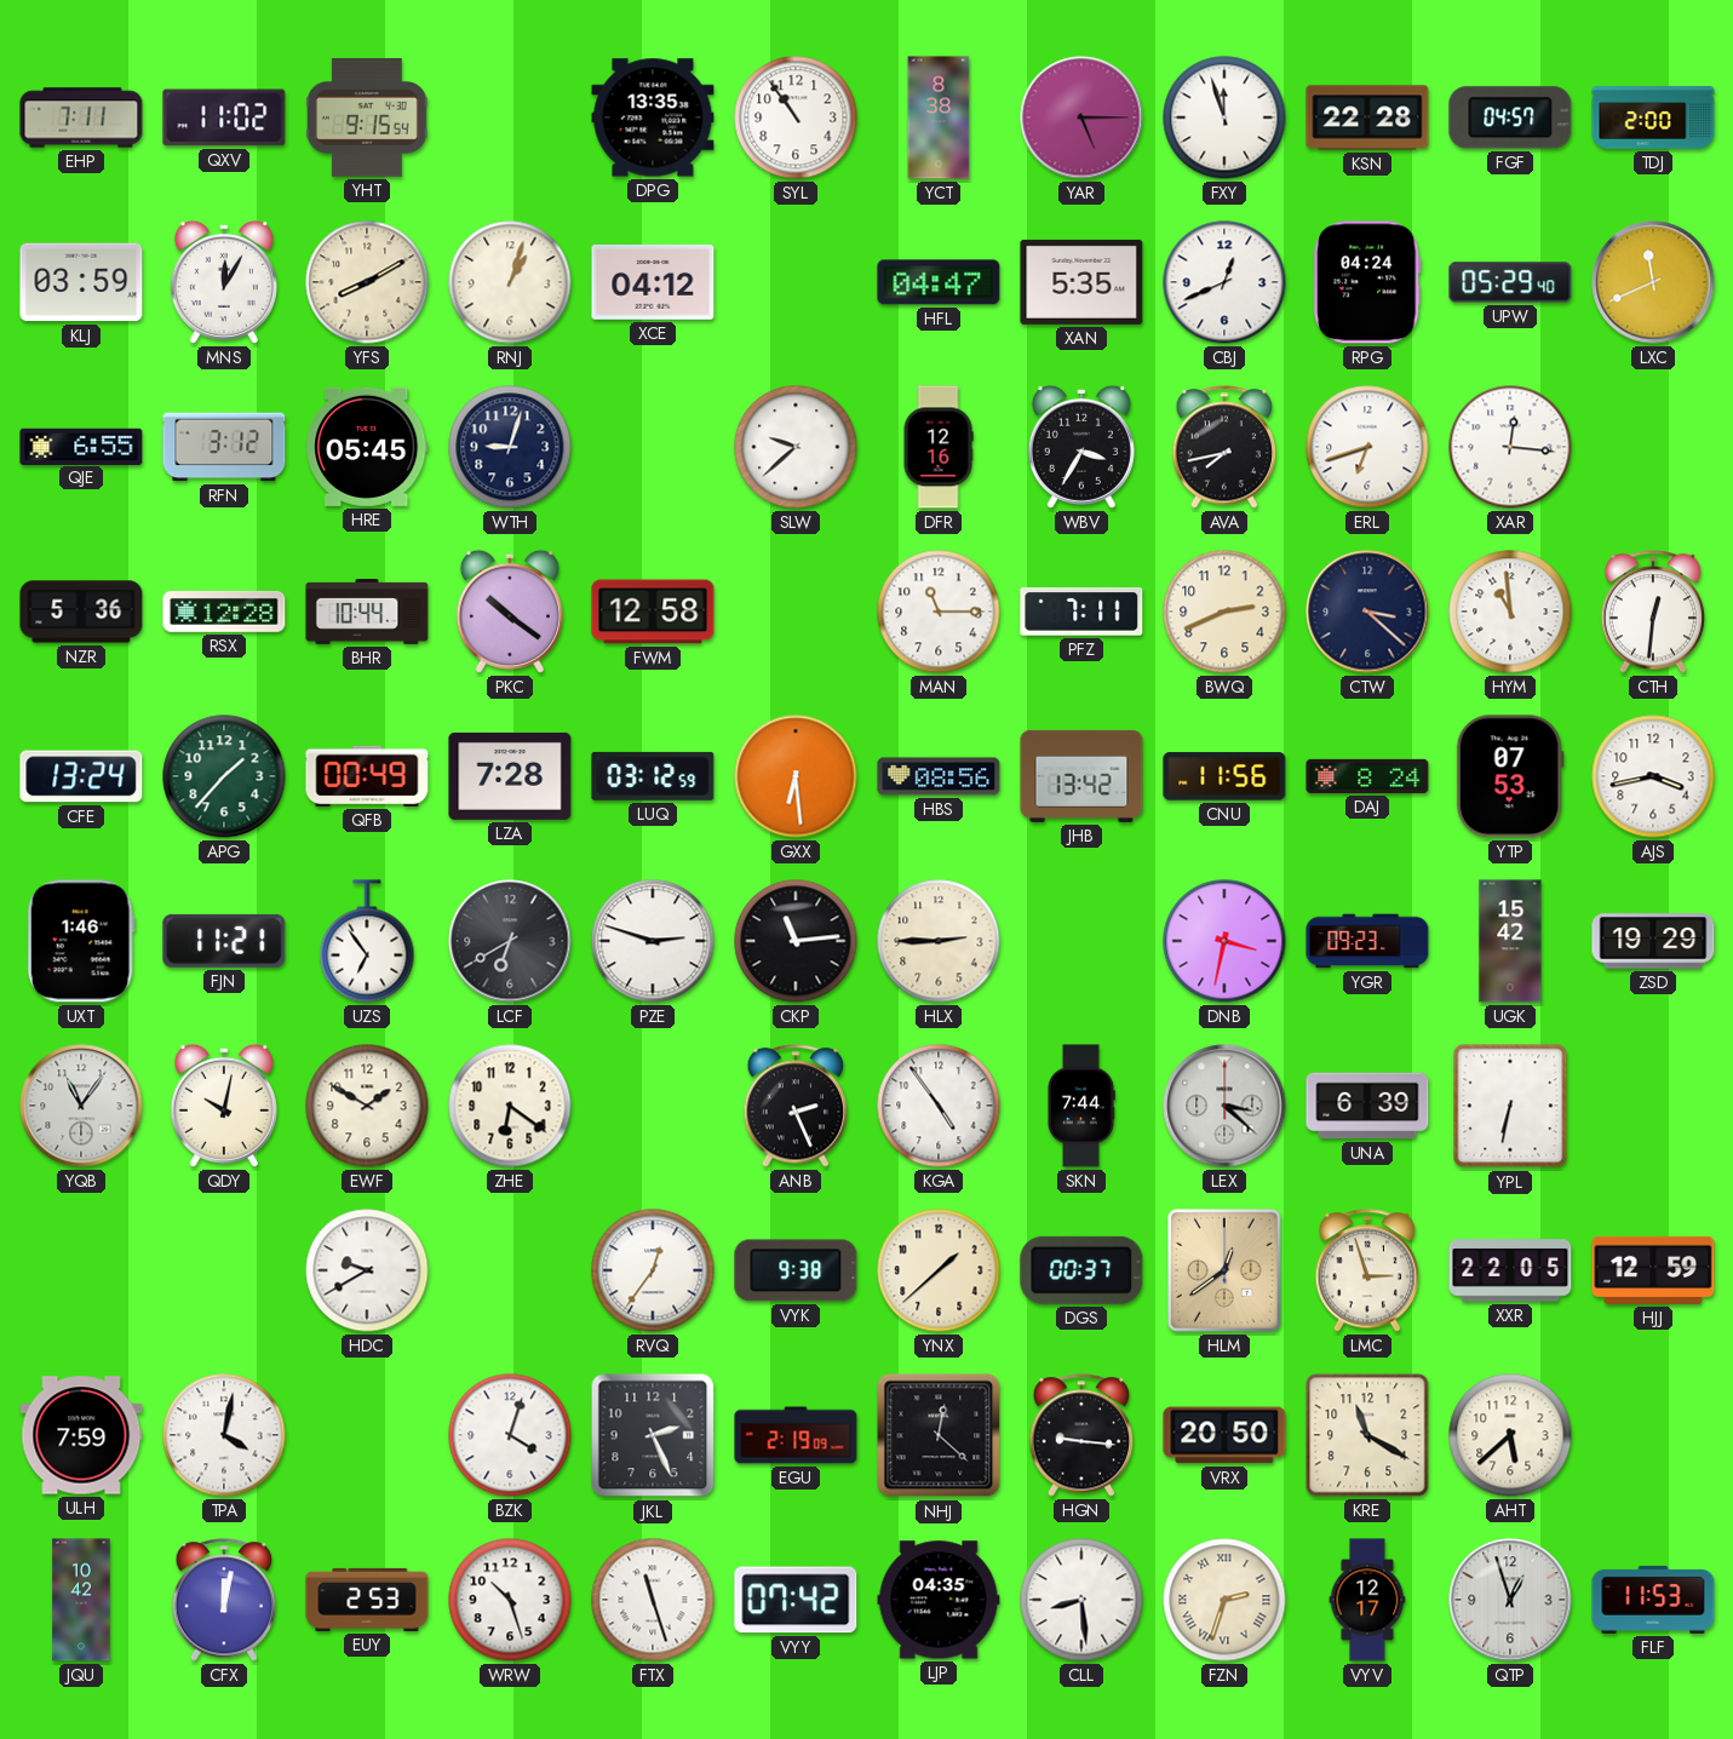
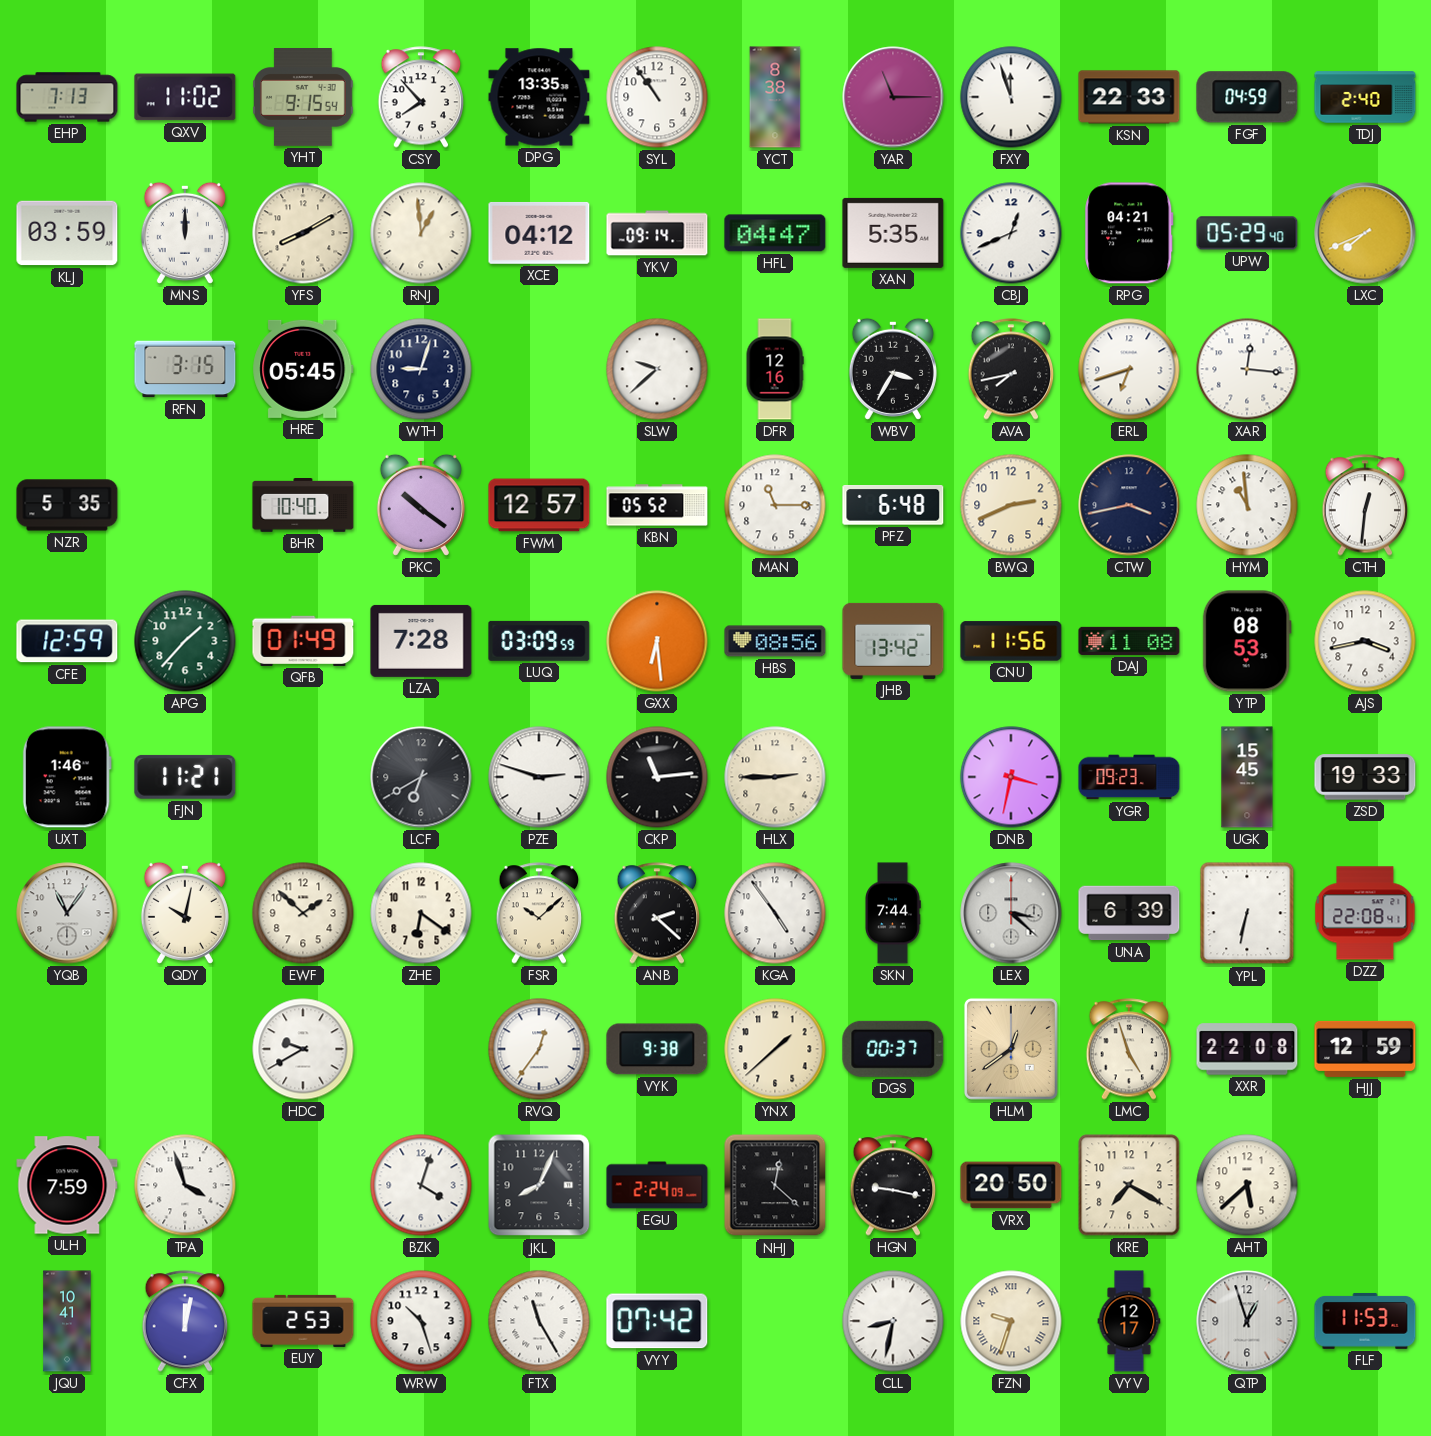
EHP: 7:11 -> 7:13
CSY: none -> 7:53
YAR: 5:15 -> 11:15
KSN: 22:28 -> 22:33
FGF: 04:57 -> 04:59
TDJ: 2:00 -> 2:40
MNS: 12:05 -> 12:00
RNJ: 1:03 -> 12:59
YKV: none -> 09:14
RPG: 04:24 -> 04:21
LXC: 11:41 -> 7:41
QJE: 6:55 -> none
RFN: 3:12 -> 3:15
NZR: 5:36 -> 5:35
RSX: 12:28 -> none
BHR: 10:44 -> 10:40
FWM: 12:58 -> 12:57
KBN: none -> 05:52
PFZ: 7:11 -> 6:48
CTW: 3:22 -> 3:43
CFE: 13:24 -> 12:59
QFB: 00:49 -> 01:49
LUQ: 03:12 -> 03:09
DAJ: 8:24 -> 11:08
YTP: 07:53 -> 08:53
UZS: 6:54 -> none
UGK: 15:42 -> 15:45
ZSD: 19:29 -> 19:33
EWF: 1:50 -> 1:52
FSR: none -> 10:08
ANB: 2:26 -> 2:22
DZZ: none -> 22:08
LMC: 2:57 -> 4:57
XXR: 22:05 -> 22:08
TPA: 4:02 -> 3:57
JKL: 2:26 -> 8:04
EGU: 2:19 -> 2:24
HGN: 9:16 -> 9:17
KRE: 11:20 -> 7:20
JQU: 10:42 -> 10:41
FTX: 11:27 -> 11:25
LJP: 04:35 -> none
CLL: 8:29 -> 8:32
FZN: 2:33 -> 9:33
